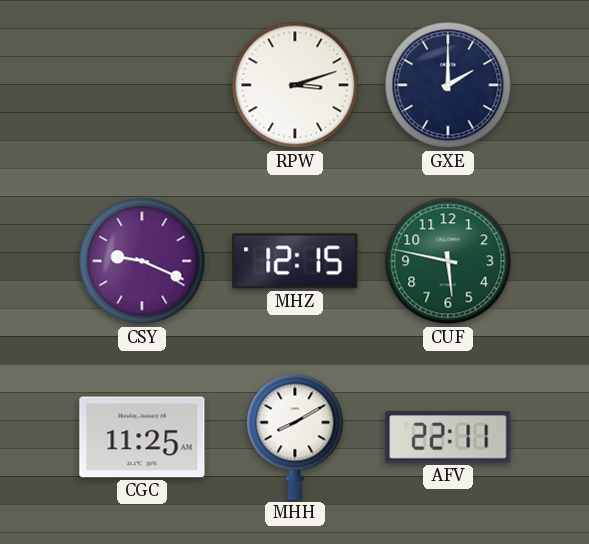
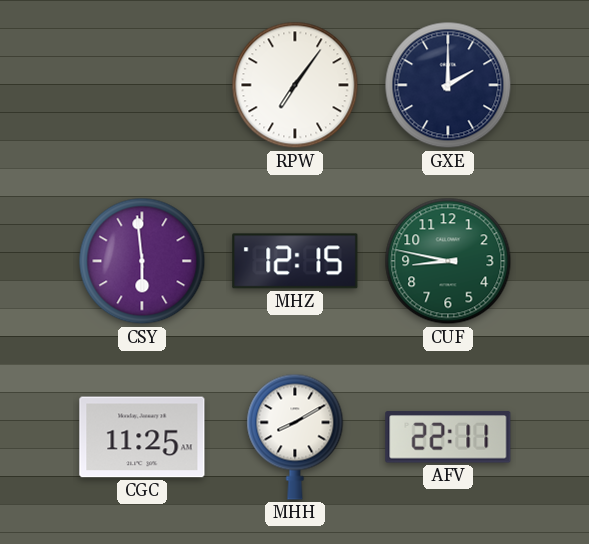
RPW: 3:12 -> 7:06
CSY: 9:19 -> 5:59
CUF: 5:47 -> 8:47
